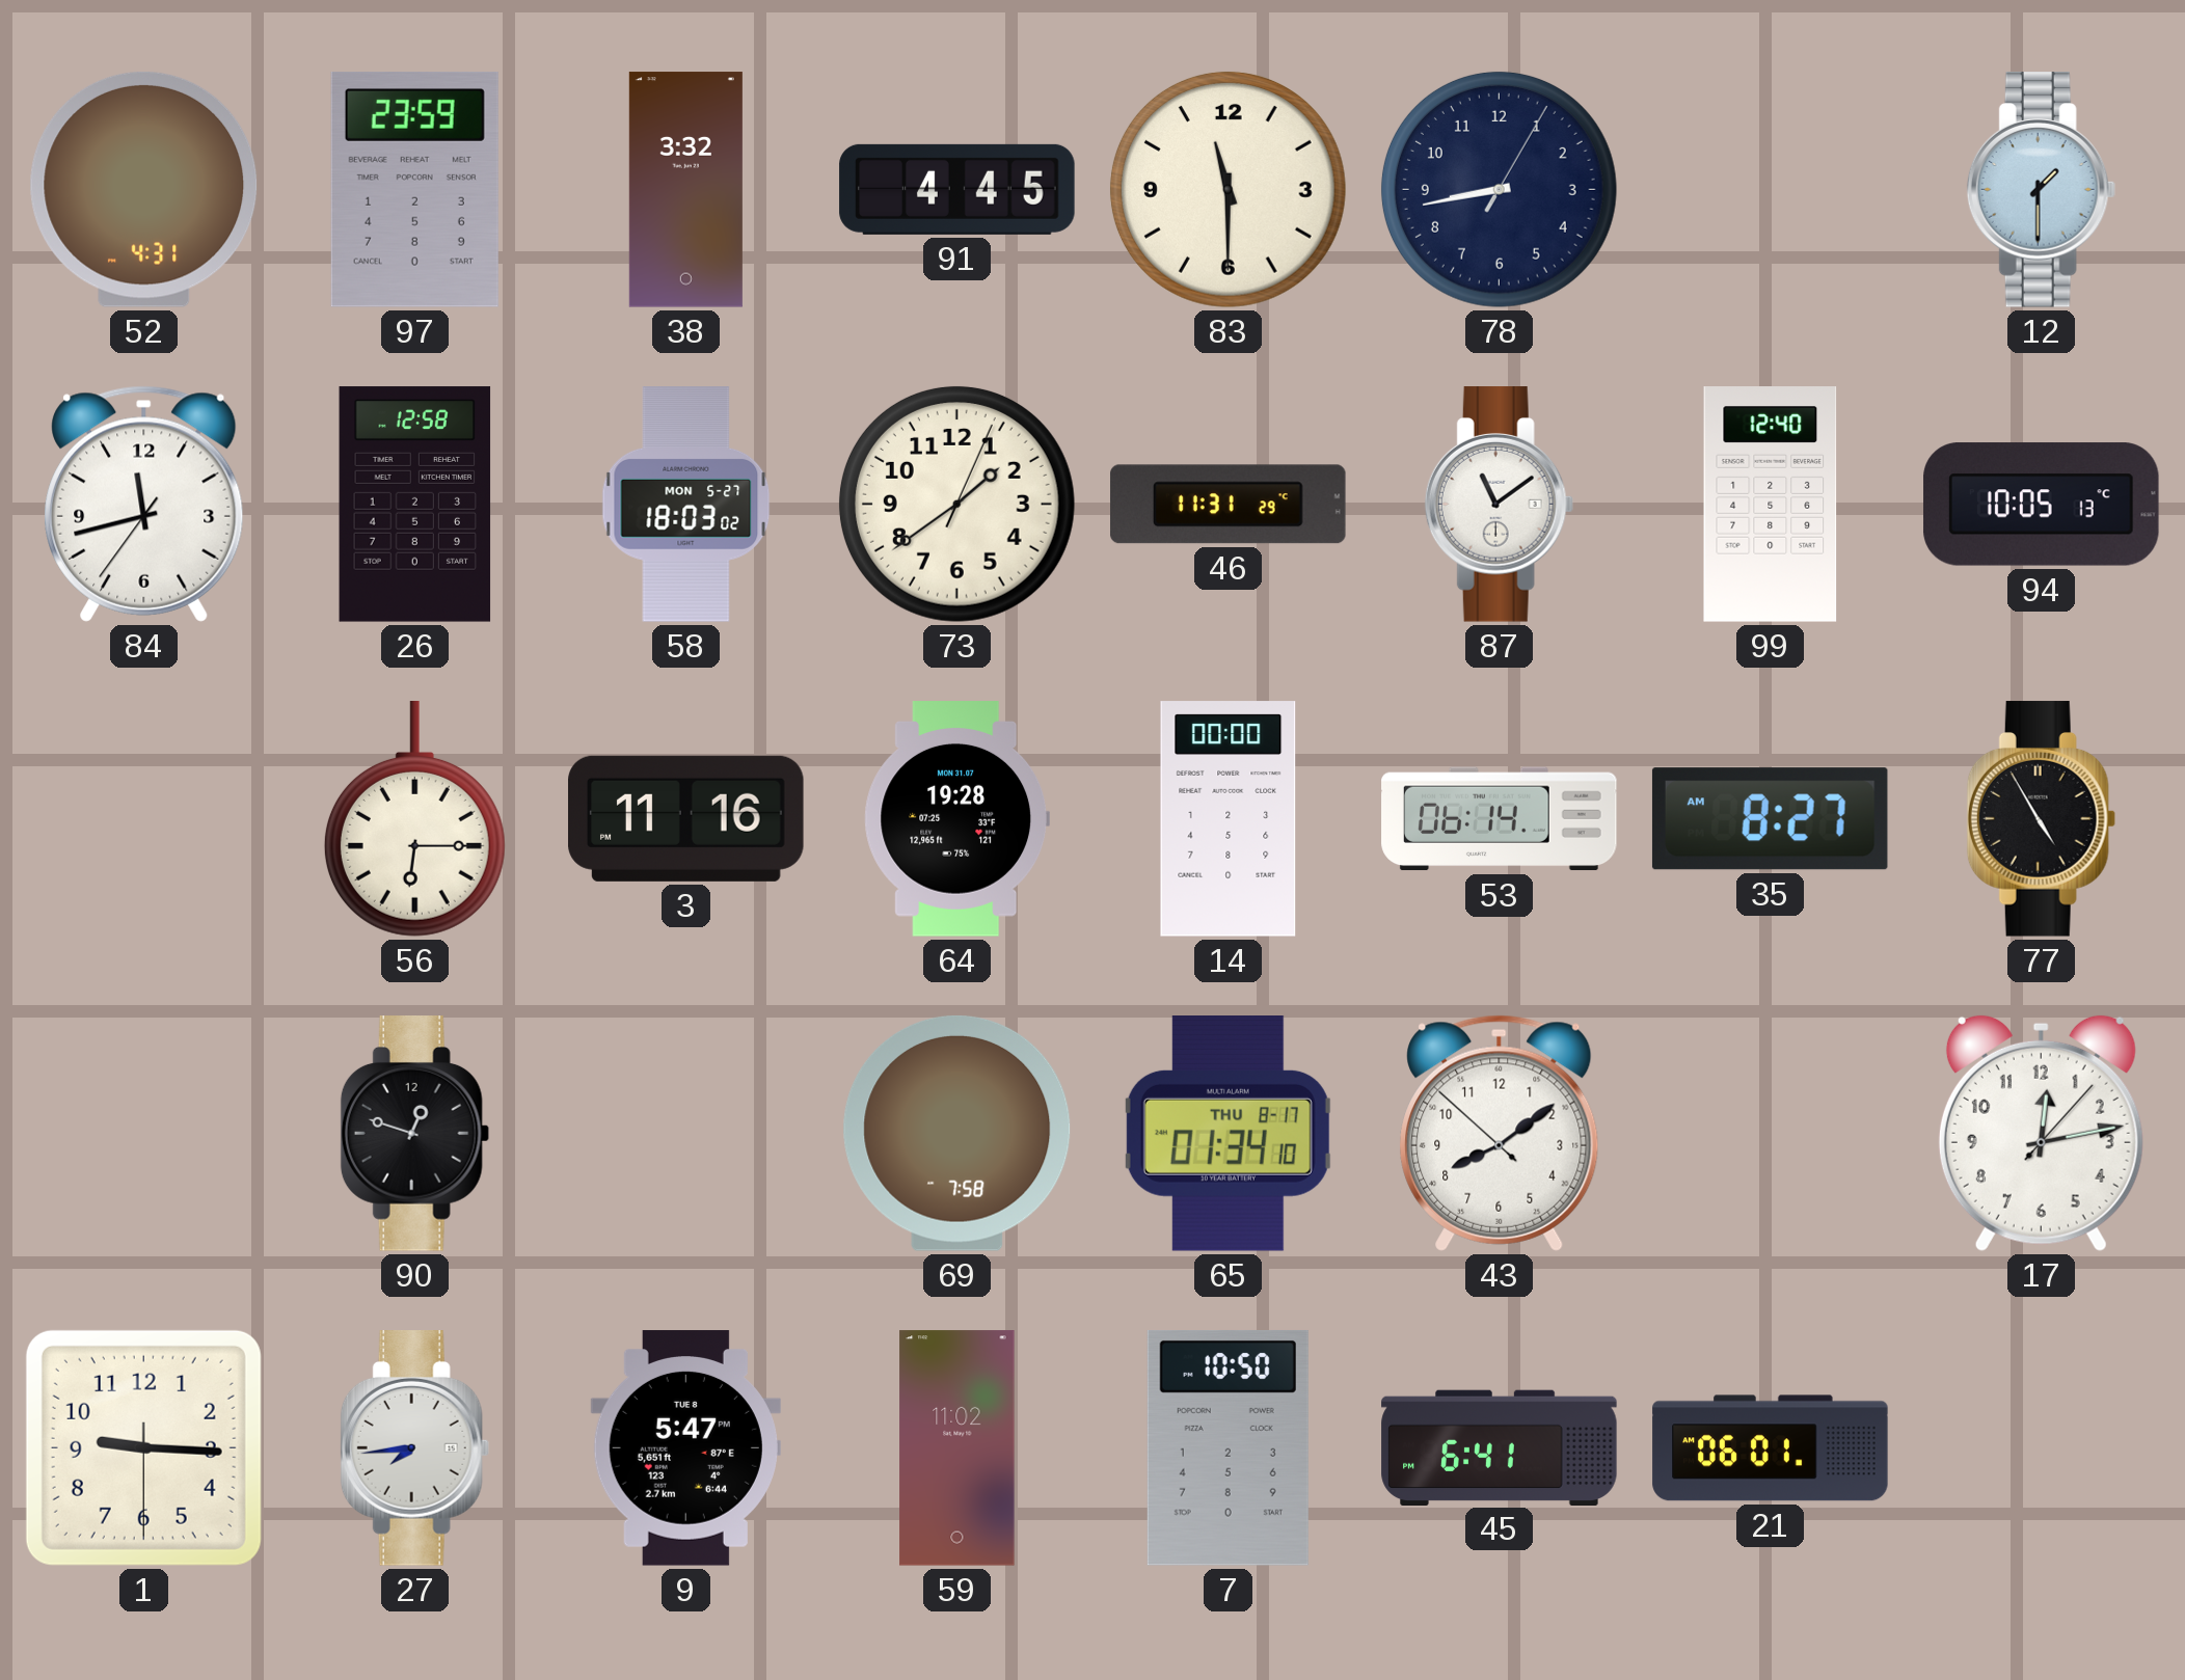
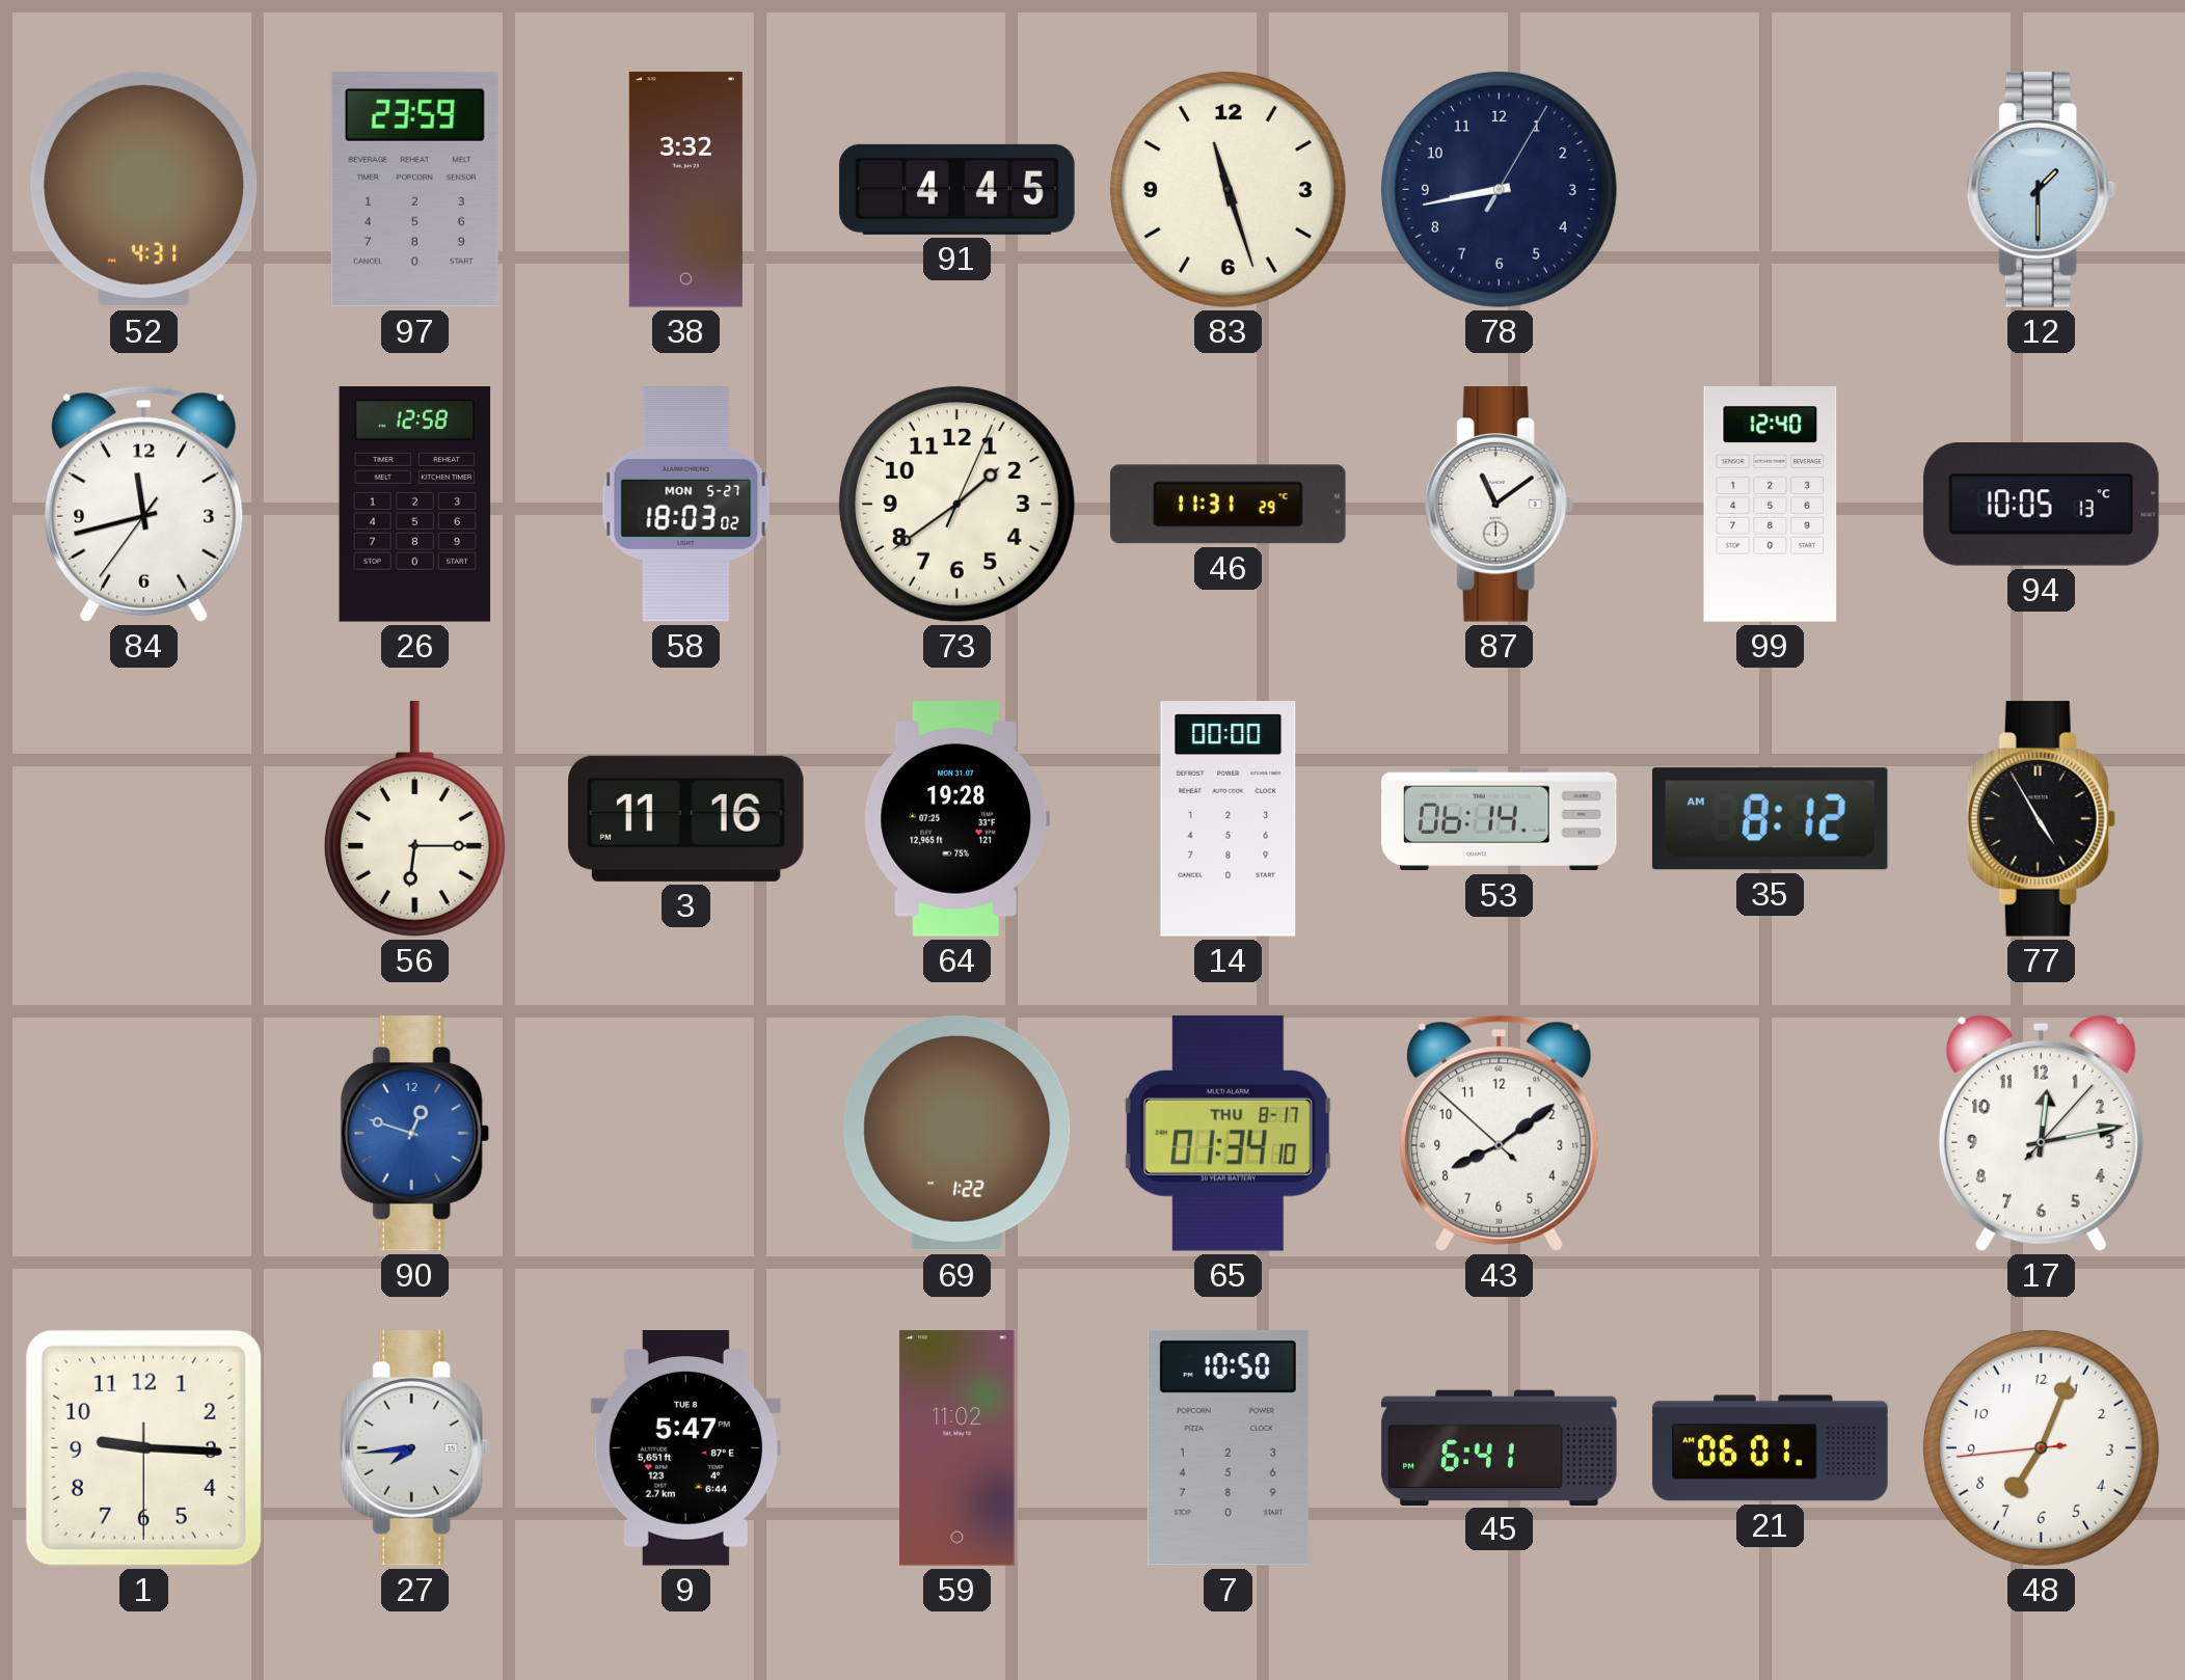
83: 11:30 -> 11:27
35: 8:27 -> 8:12
90 dial: black -> blue
69: 7:58 -> 1:22
48: none -> 7:03
